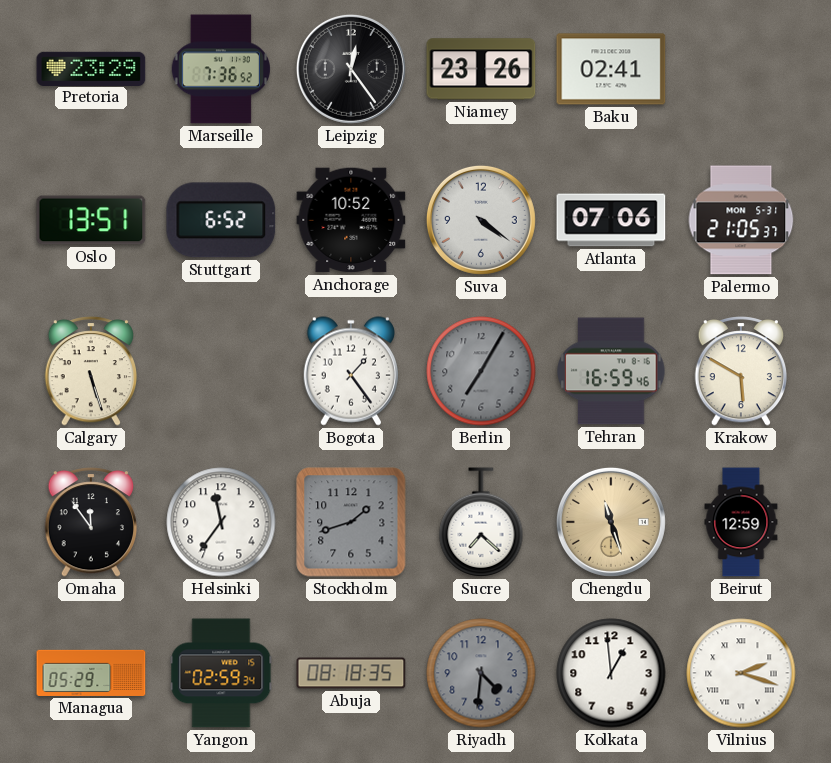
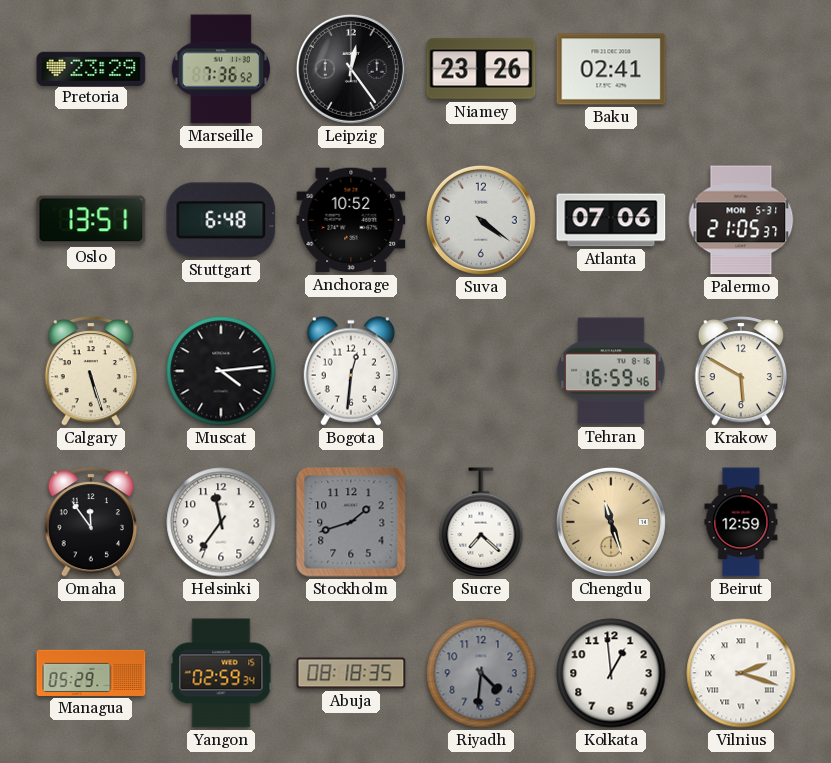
Stuttgart: 6:52 -> 6:48
Muscat: none -> 4:14
Bogota: 1:24 -> 12:31
Berlin: 7:05 -> none
